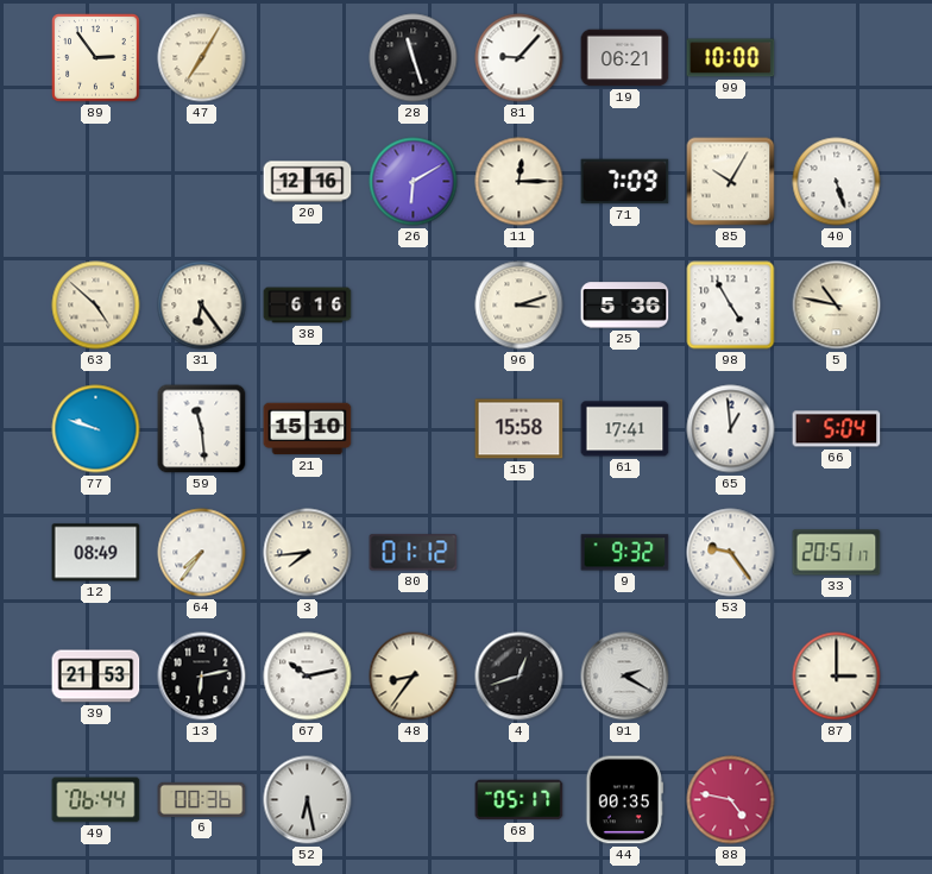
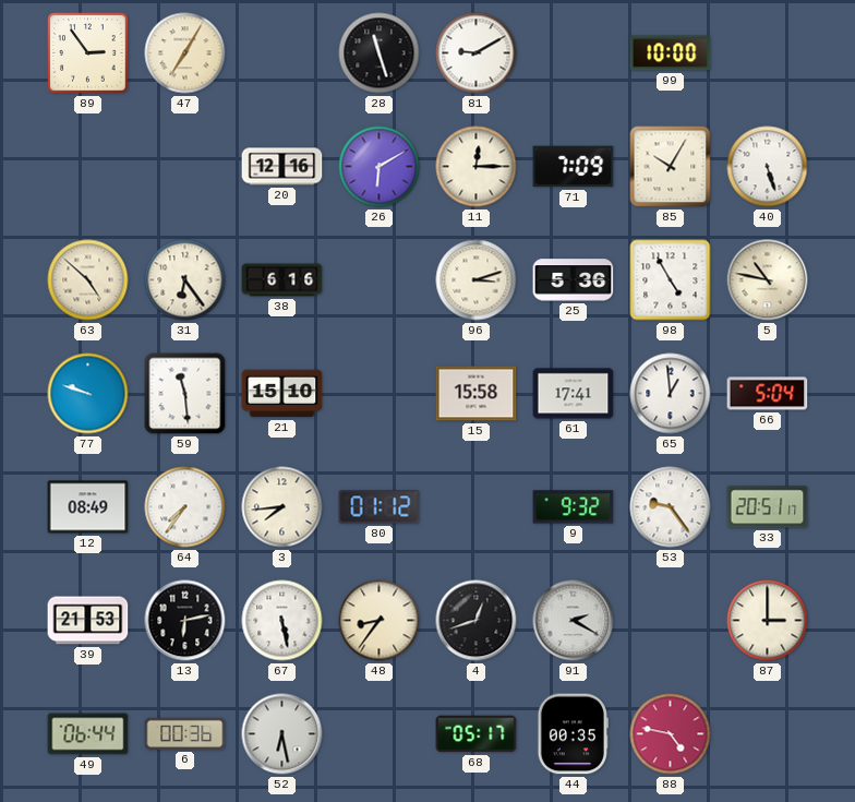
81: 9:07 -> 9:10
19: 06:21 -> none
67: 10:13 -> 5:28
